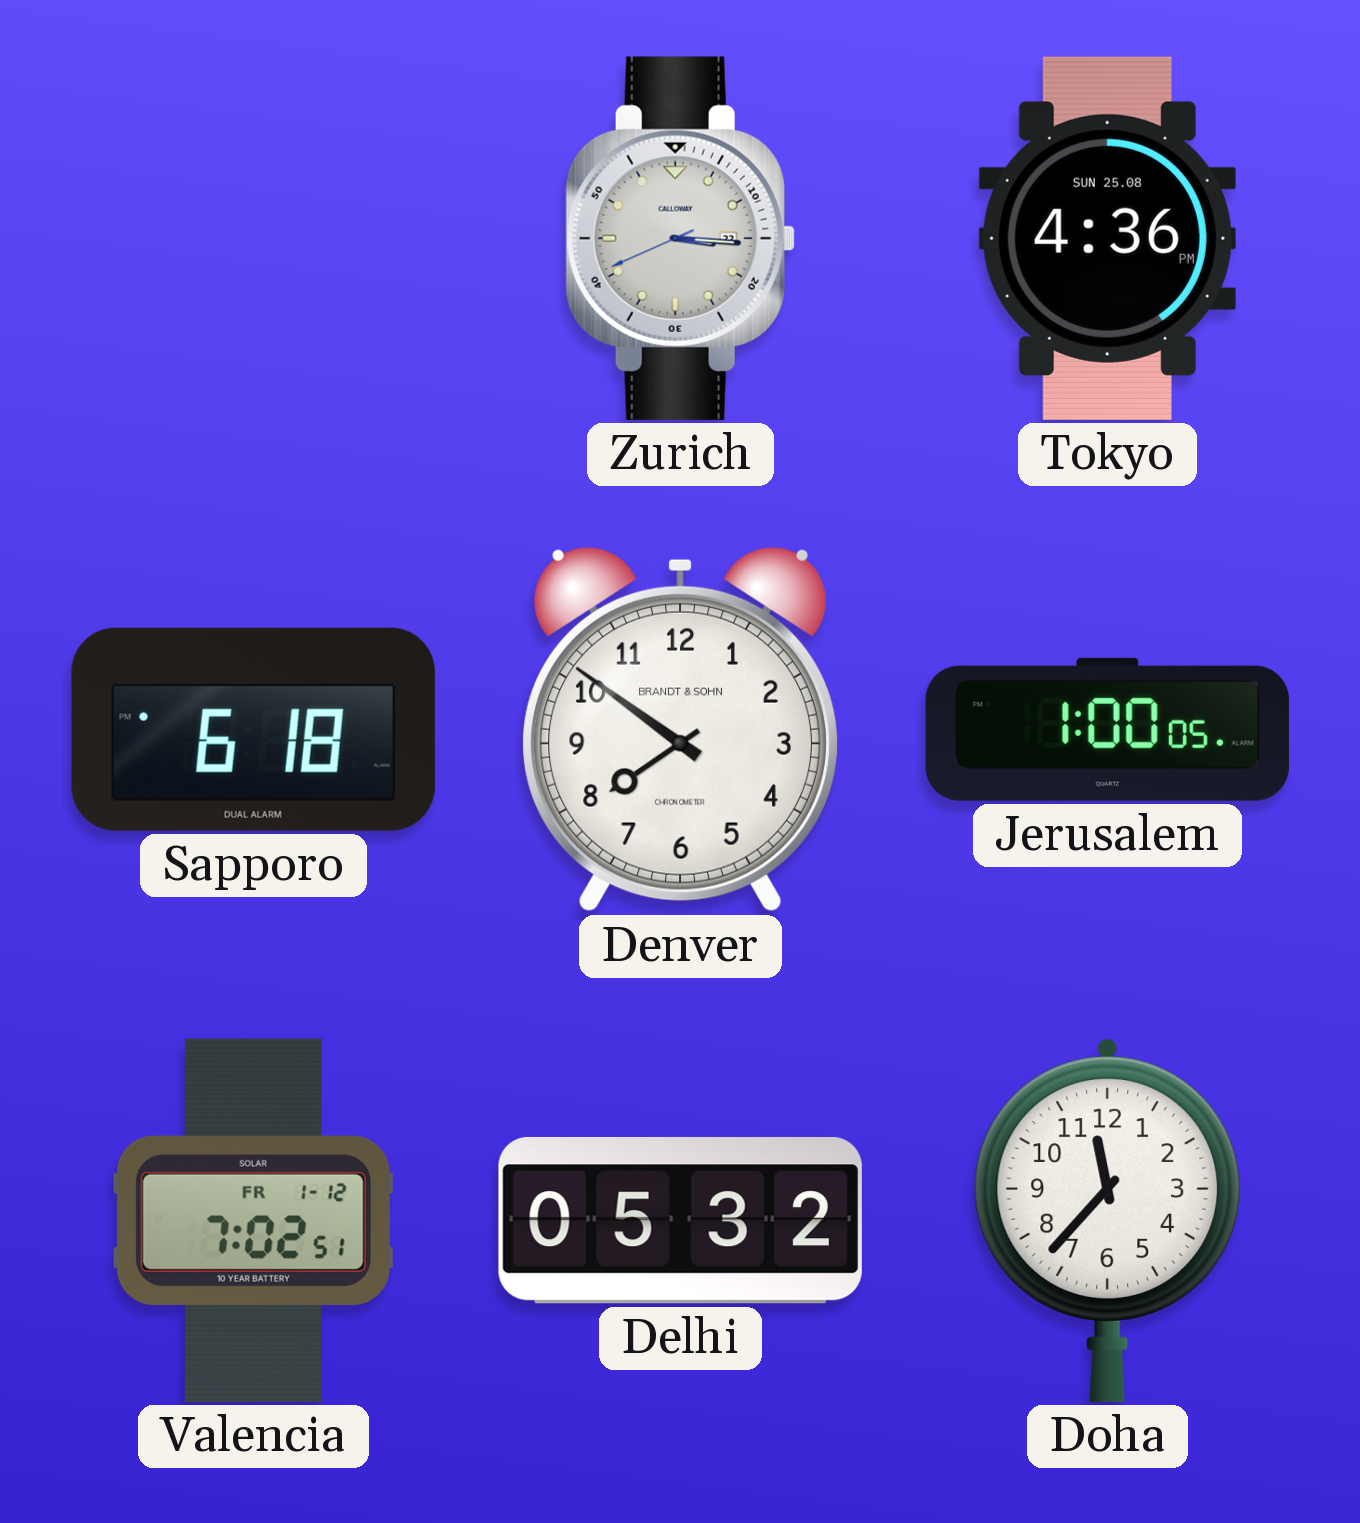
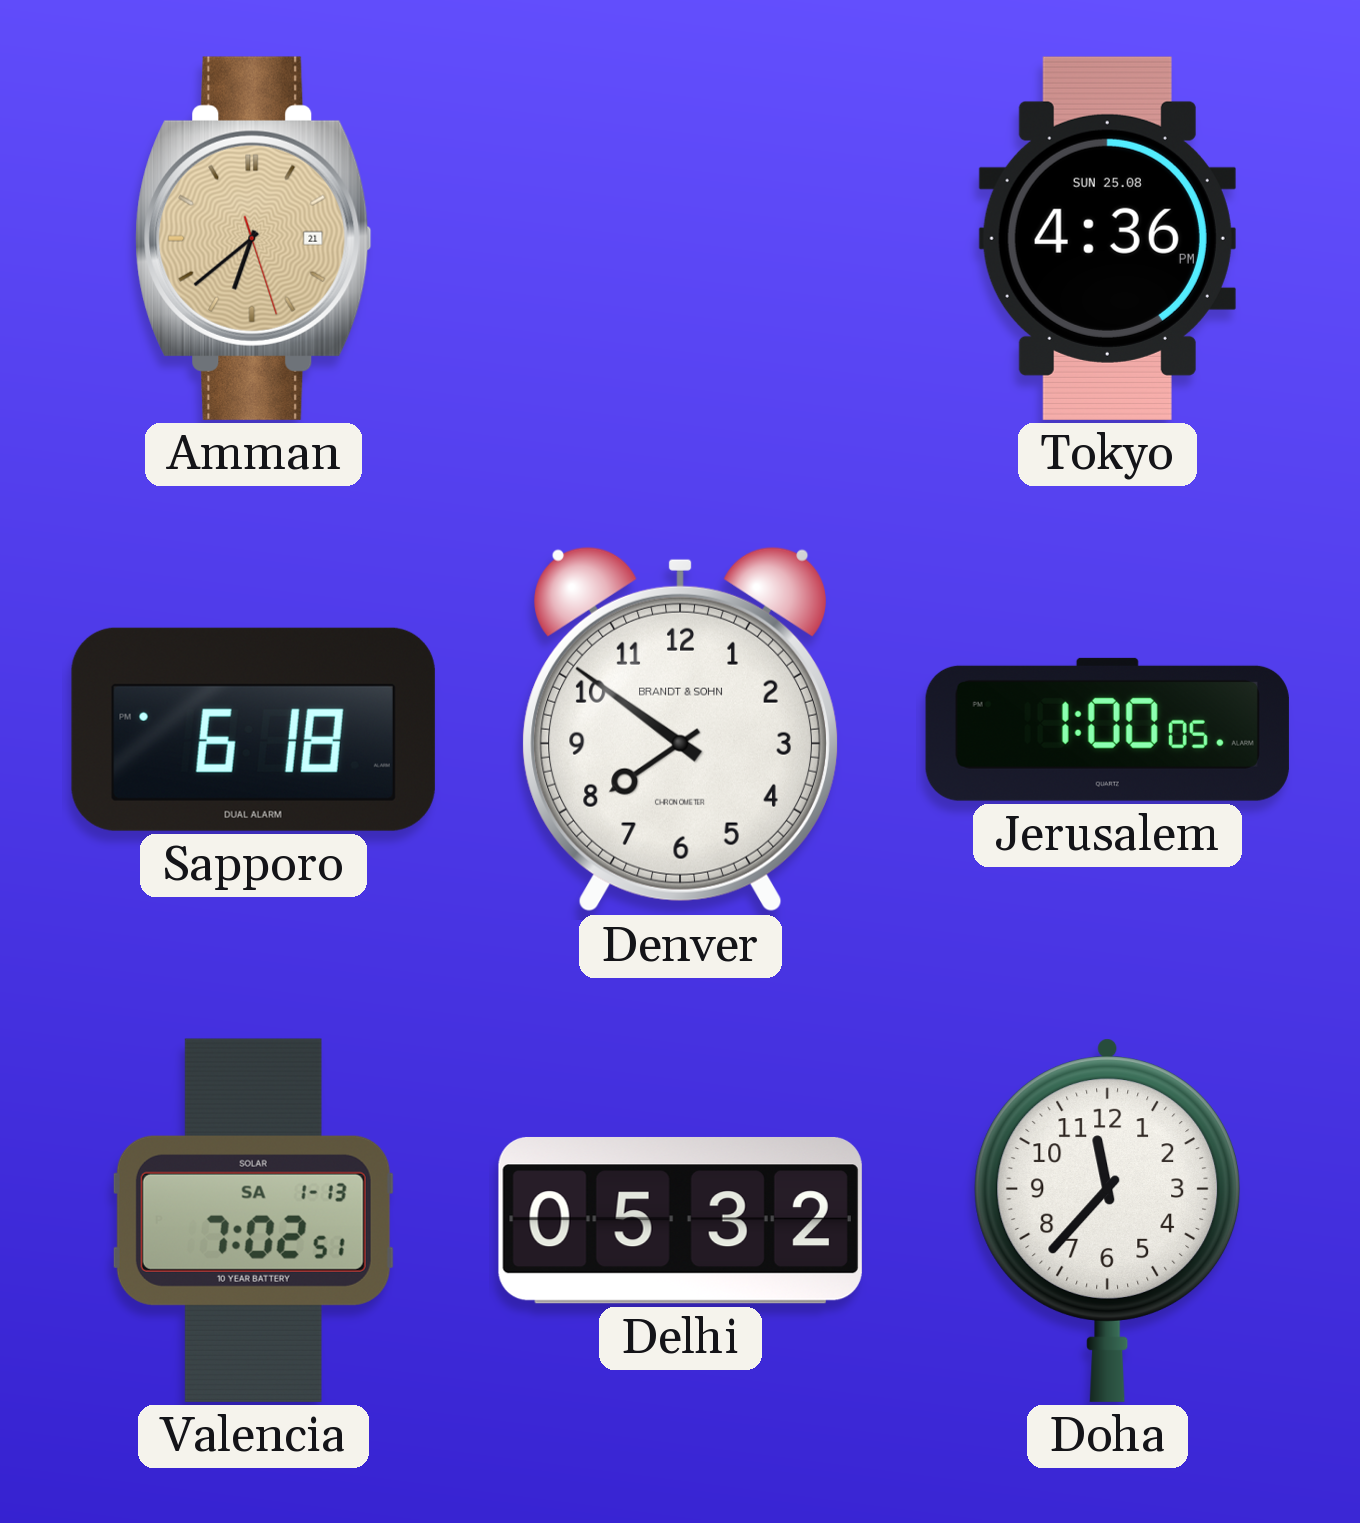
Amman: none -> 6:38
Zurich: 3:15 -> none
Valencia date: FR 1-12 -> SA 1-13
